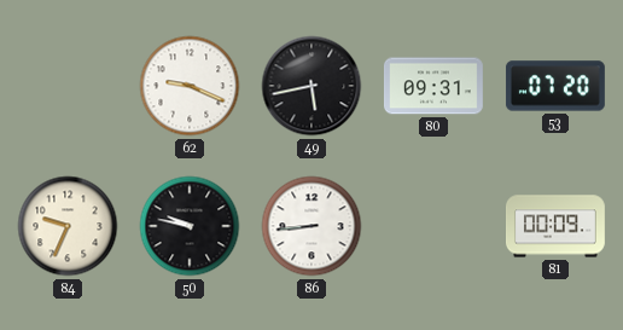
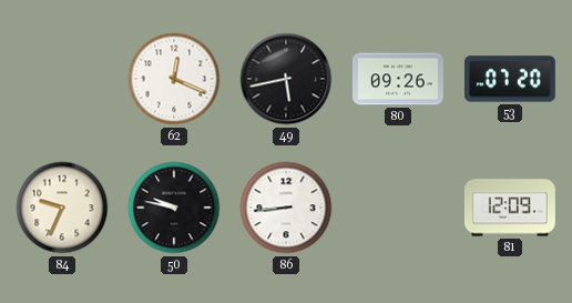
62: 9:19 -> 12:19
80: 09:31 -> 09:26
81: 00:09 -> 12:09
